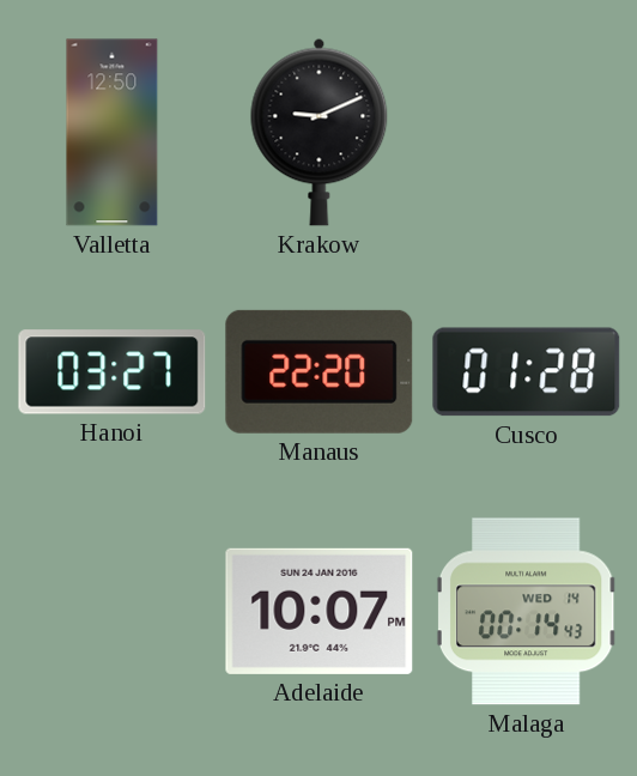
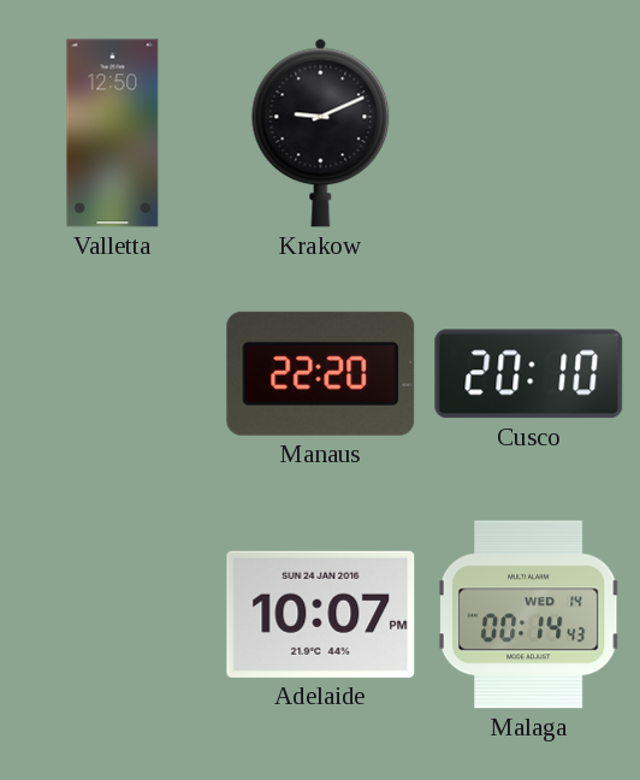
Hanoi: 03:27 -> none
Cusco: 01:28 -> 20:10
